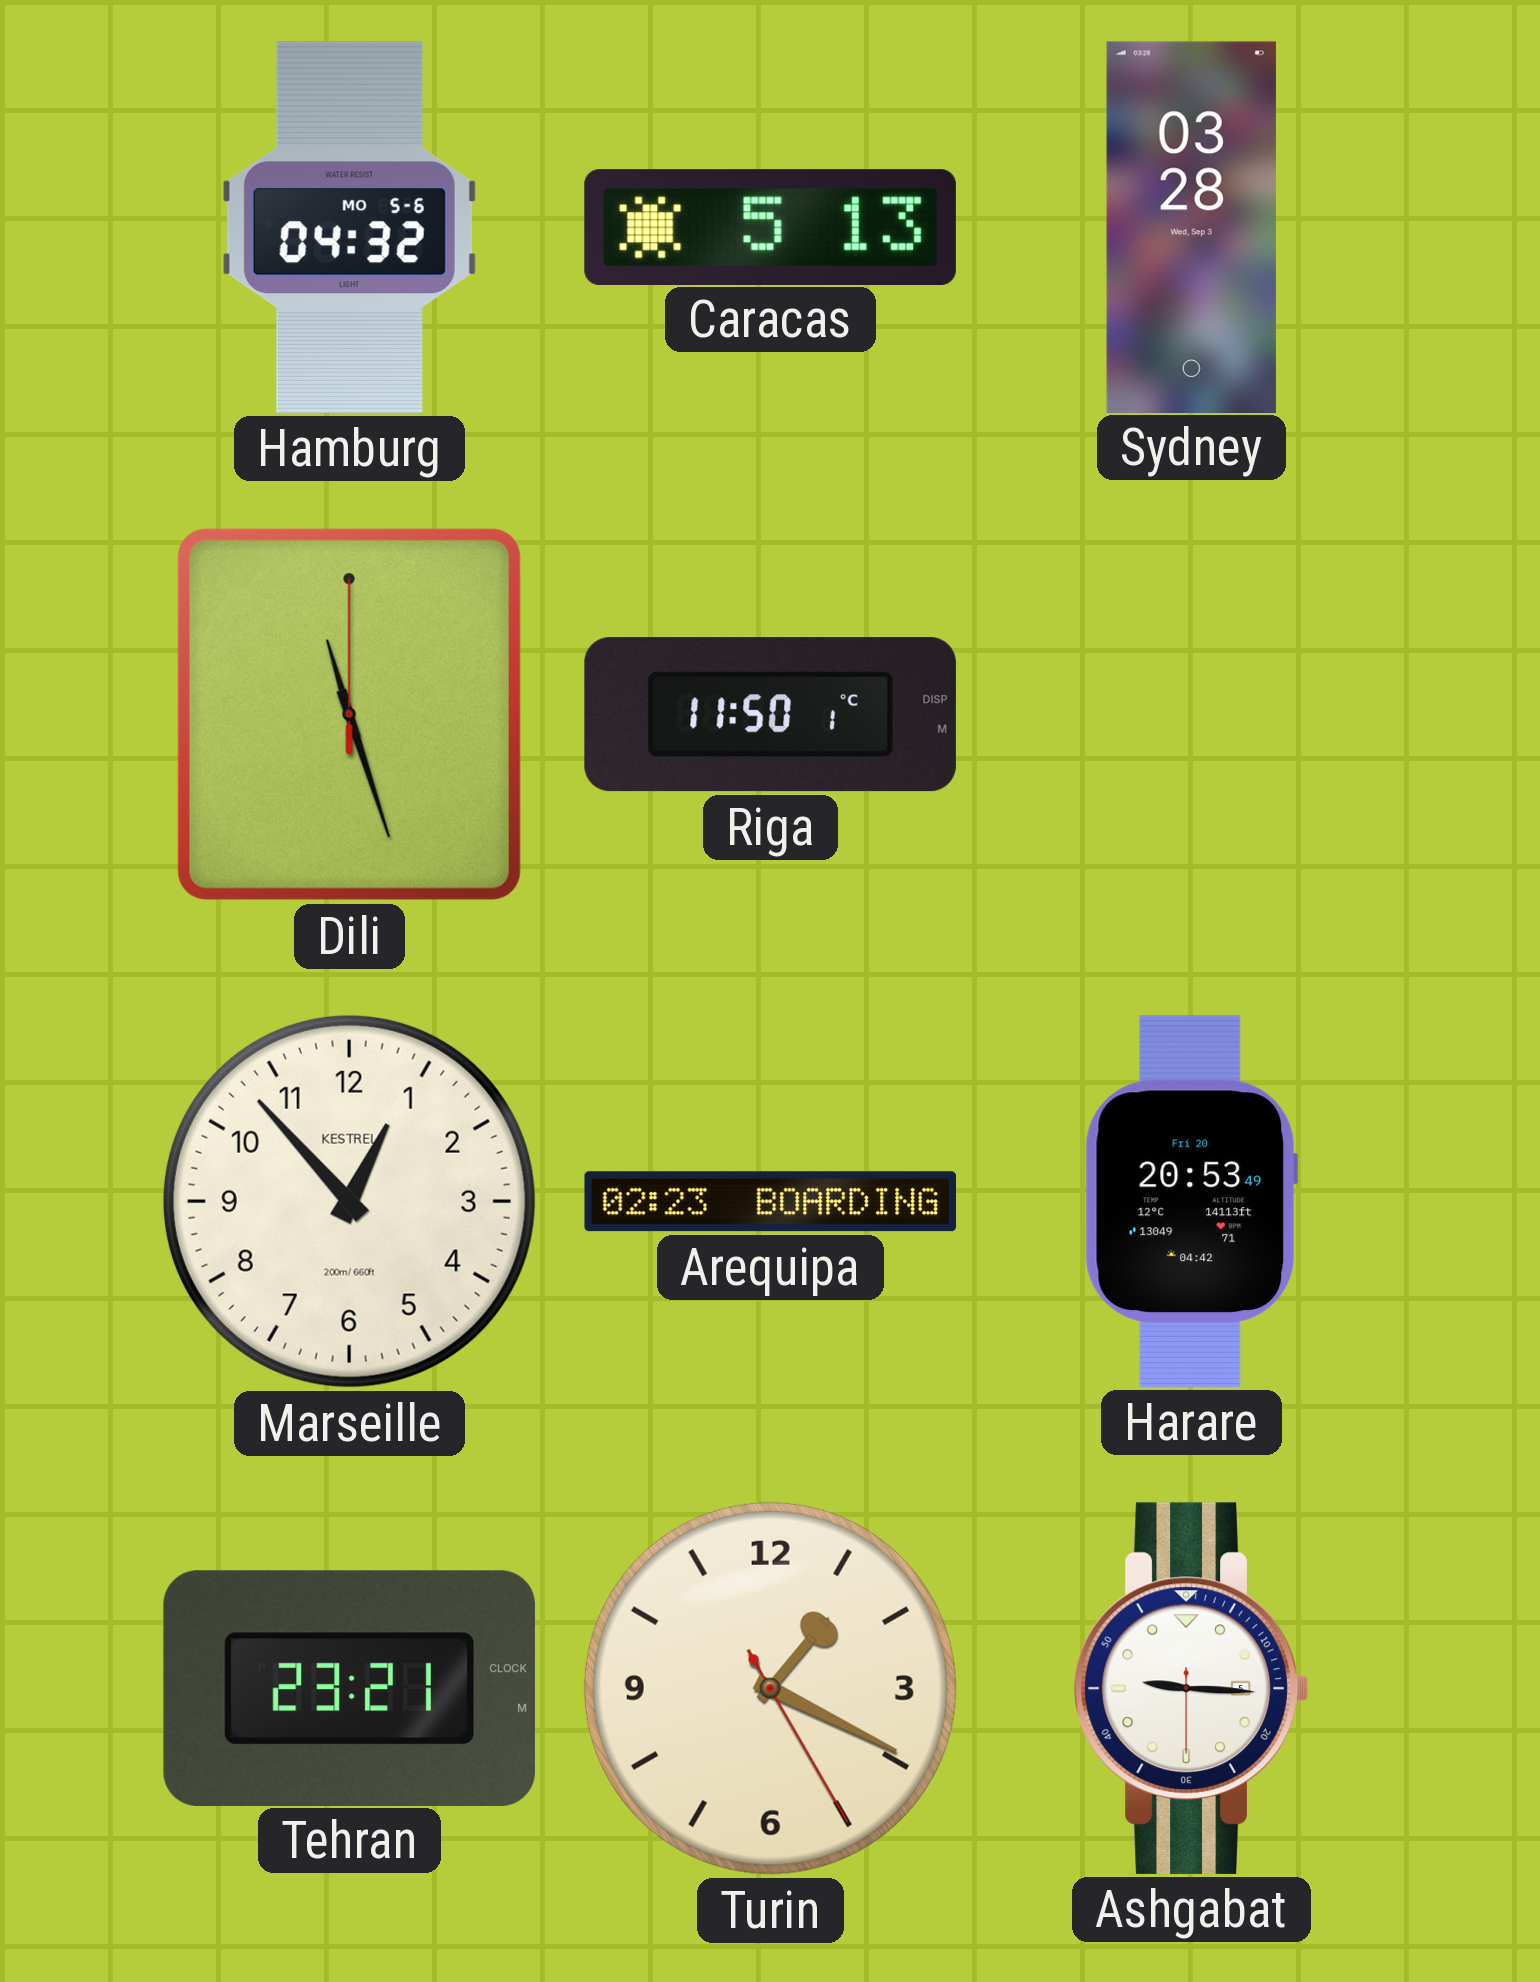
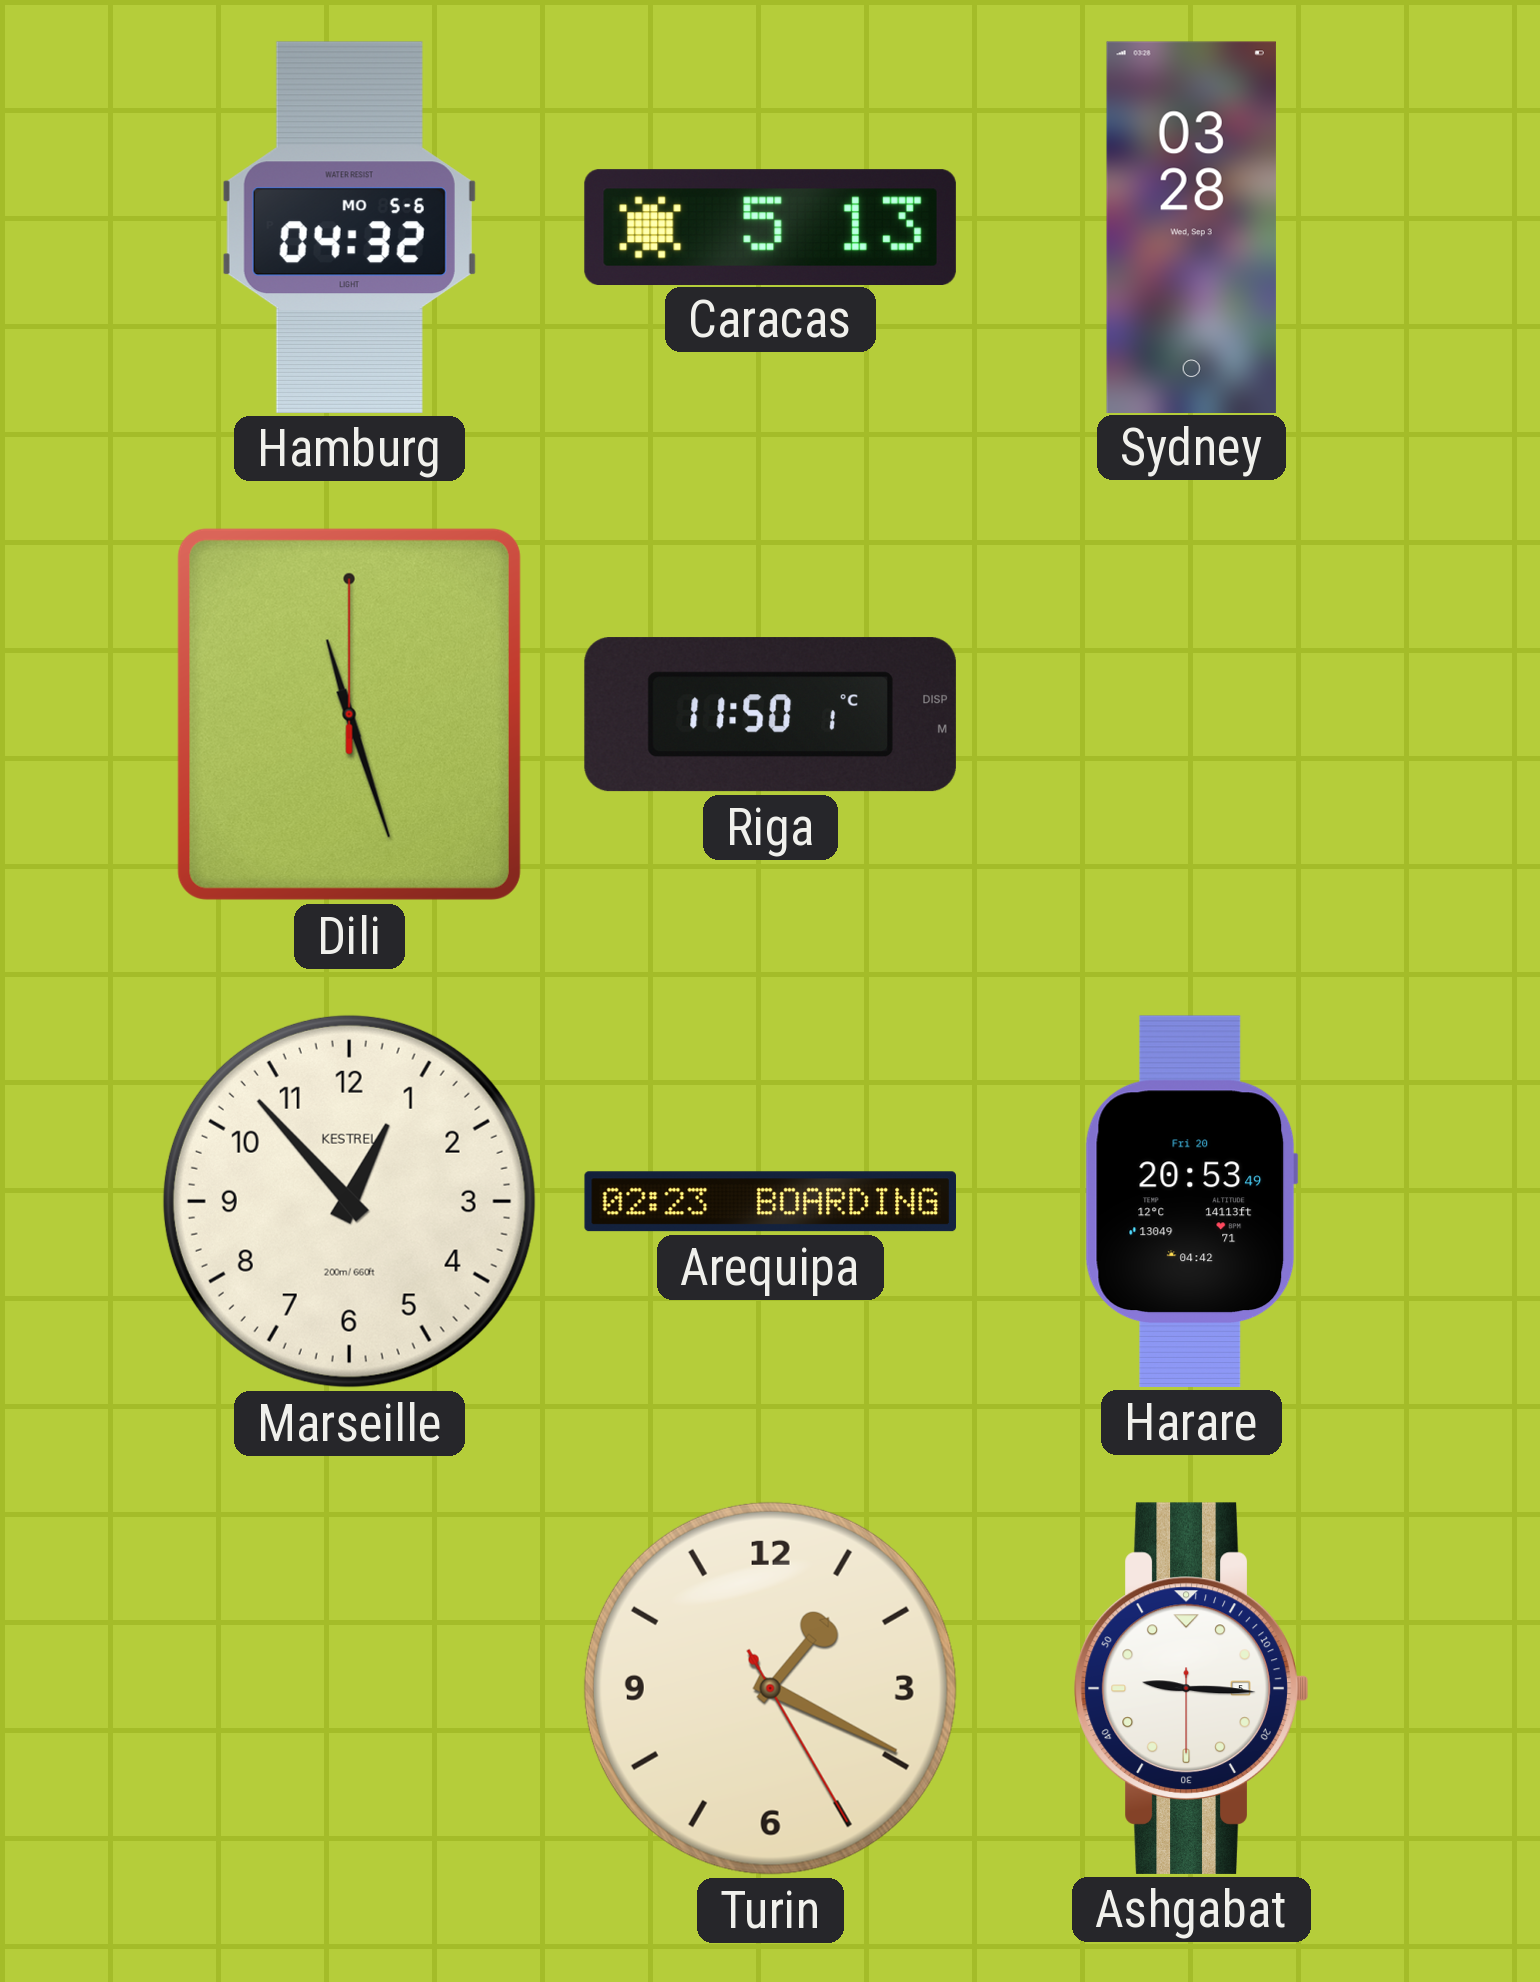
Tehran: 23:21 -> none
